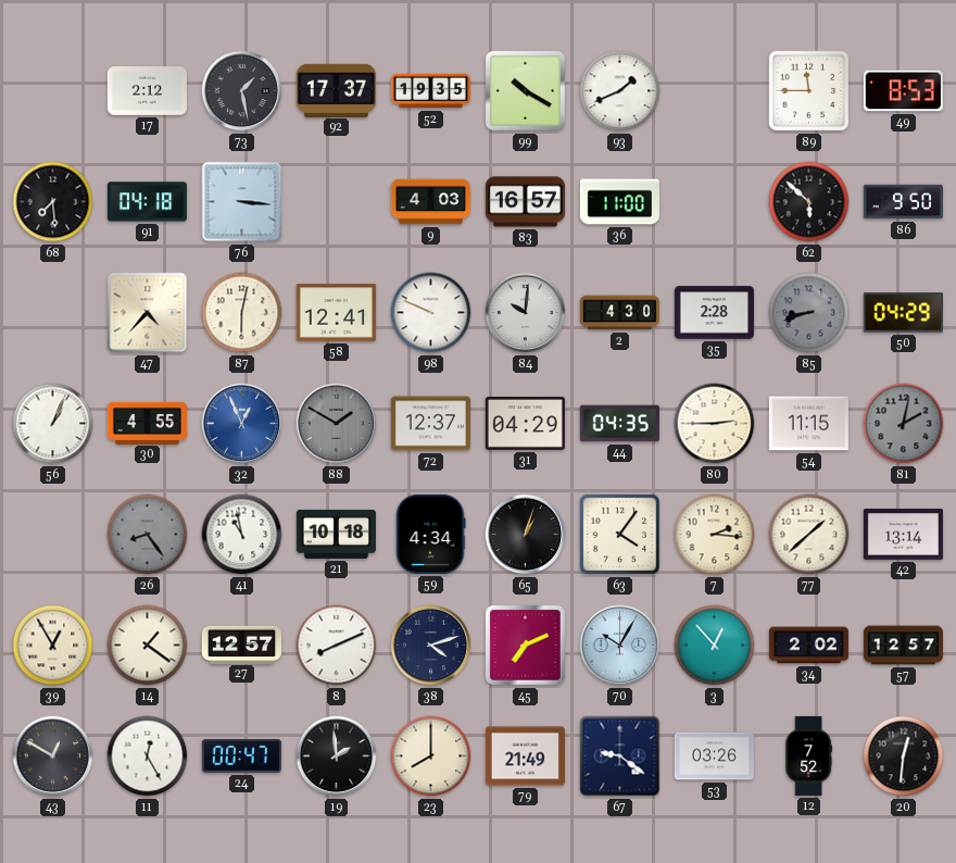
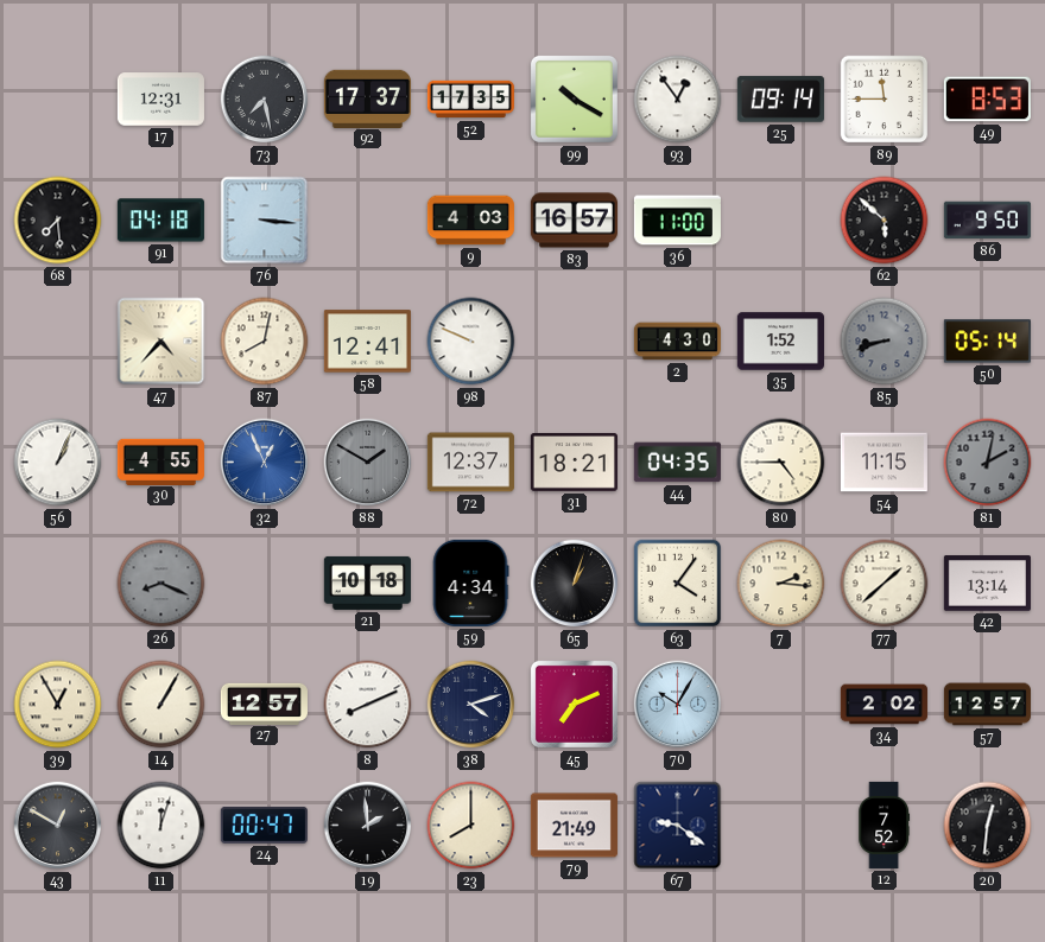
17: 2:12 -> 12:31
73: 1:28 -> 7:28
52: 19:35 -> 17:35
93: 1:41 -> 12:54
25: none -> 09:14
87: 6:02 -> 8:02
84: 10:01 -> none
35: 2:28 -> 1:52
50: 04:29 -> 05:14
31: 04:29 -> 18:21
80: 2:45 -> 4:45
26: 8:24 -> 8:19
41: 10:58 -> none
14: 1:21 -> 1:05
3: 12:53 -> none
11: 12:25 -> 12:03
53: 03:26 -> none
